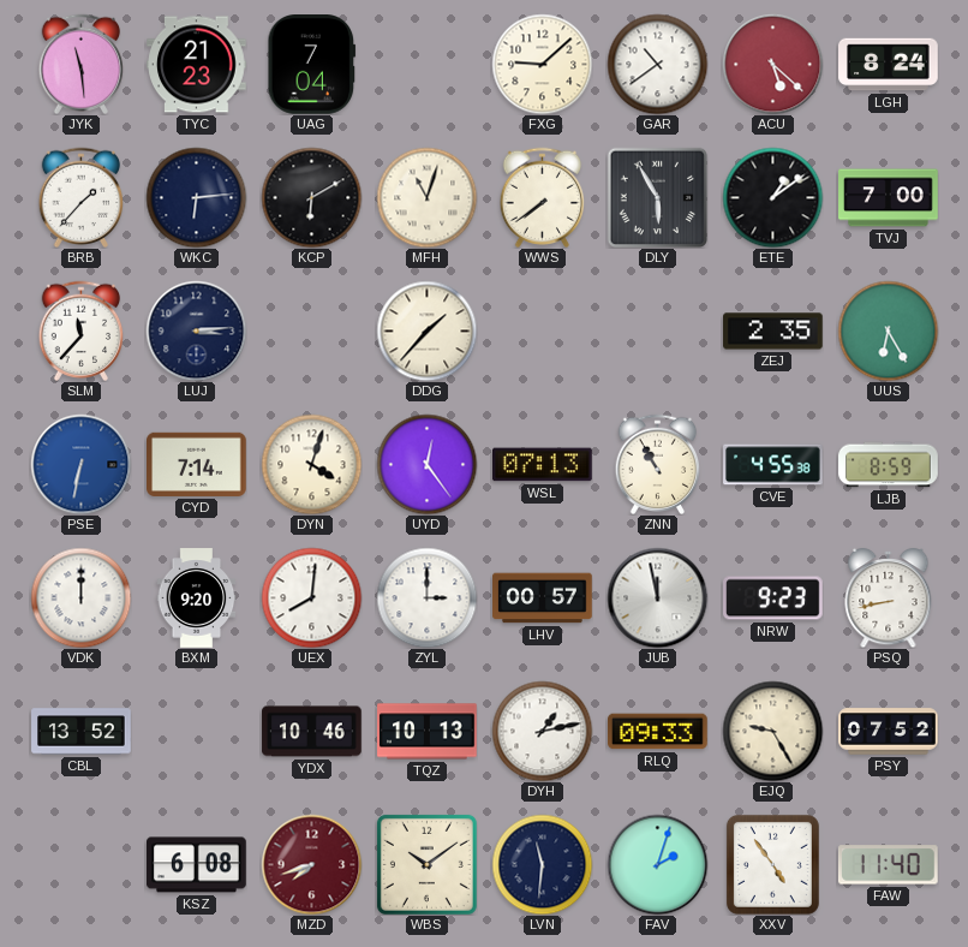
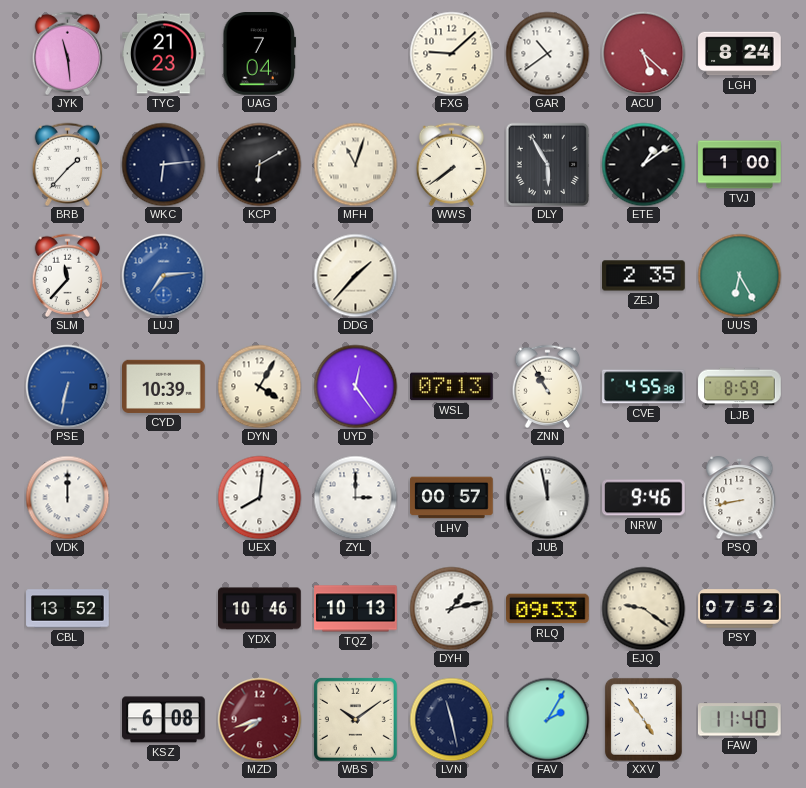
TVJ: 7:00 -> 1:00
LUJ: 3:14 -> 7:14
LUJ dial: navy -> blue
CYD: 7:14 -> 10:39
DYN: 4:03 -> 4:05
BXM: 9:20 -> none
NRW: 9:23 -> 9:46
EJQ: 9:25 -> 9:21
LVN: 11:31 -> 11:28
FAV: 2:03 -> 2:05
